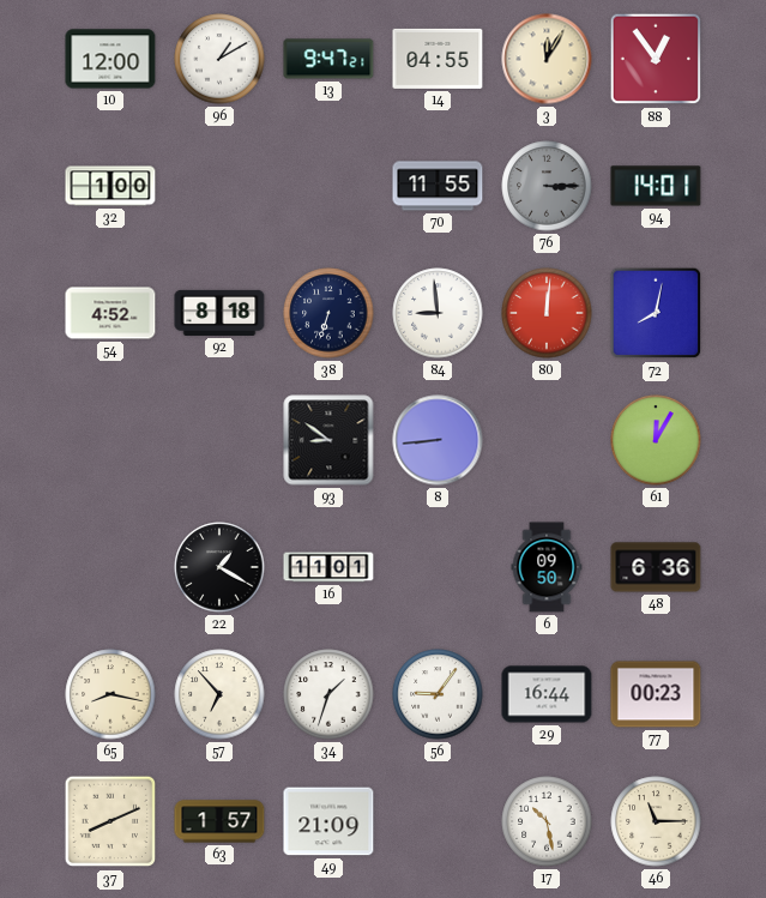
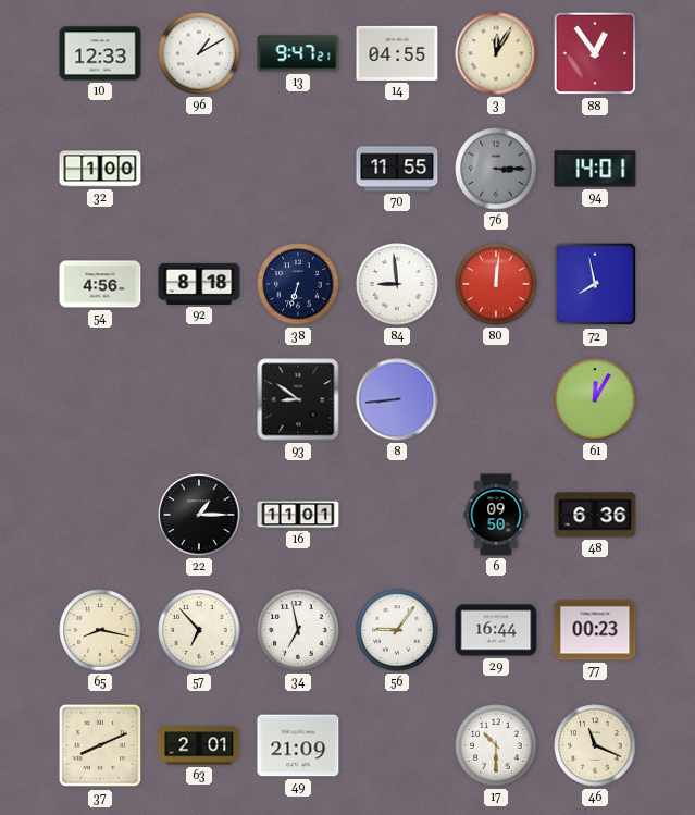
10: 12:00 -> 12:33
54: 4:52 -> 4:56
72: 8:02 -> 7:58
22: 1:20 -> 1:15
34: 1:33 -> 6:58
63: 1:57 -> 2:01
17: 10:28 -> 10:30
46: 11:15 -> 11:19
